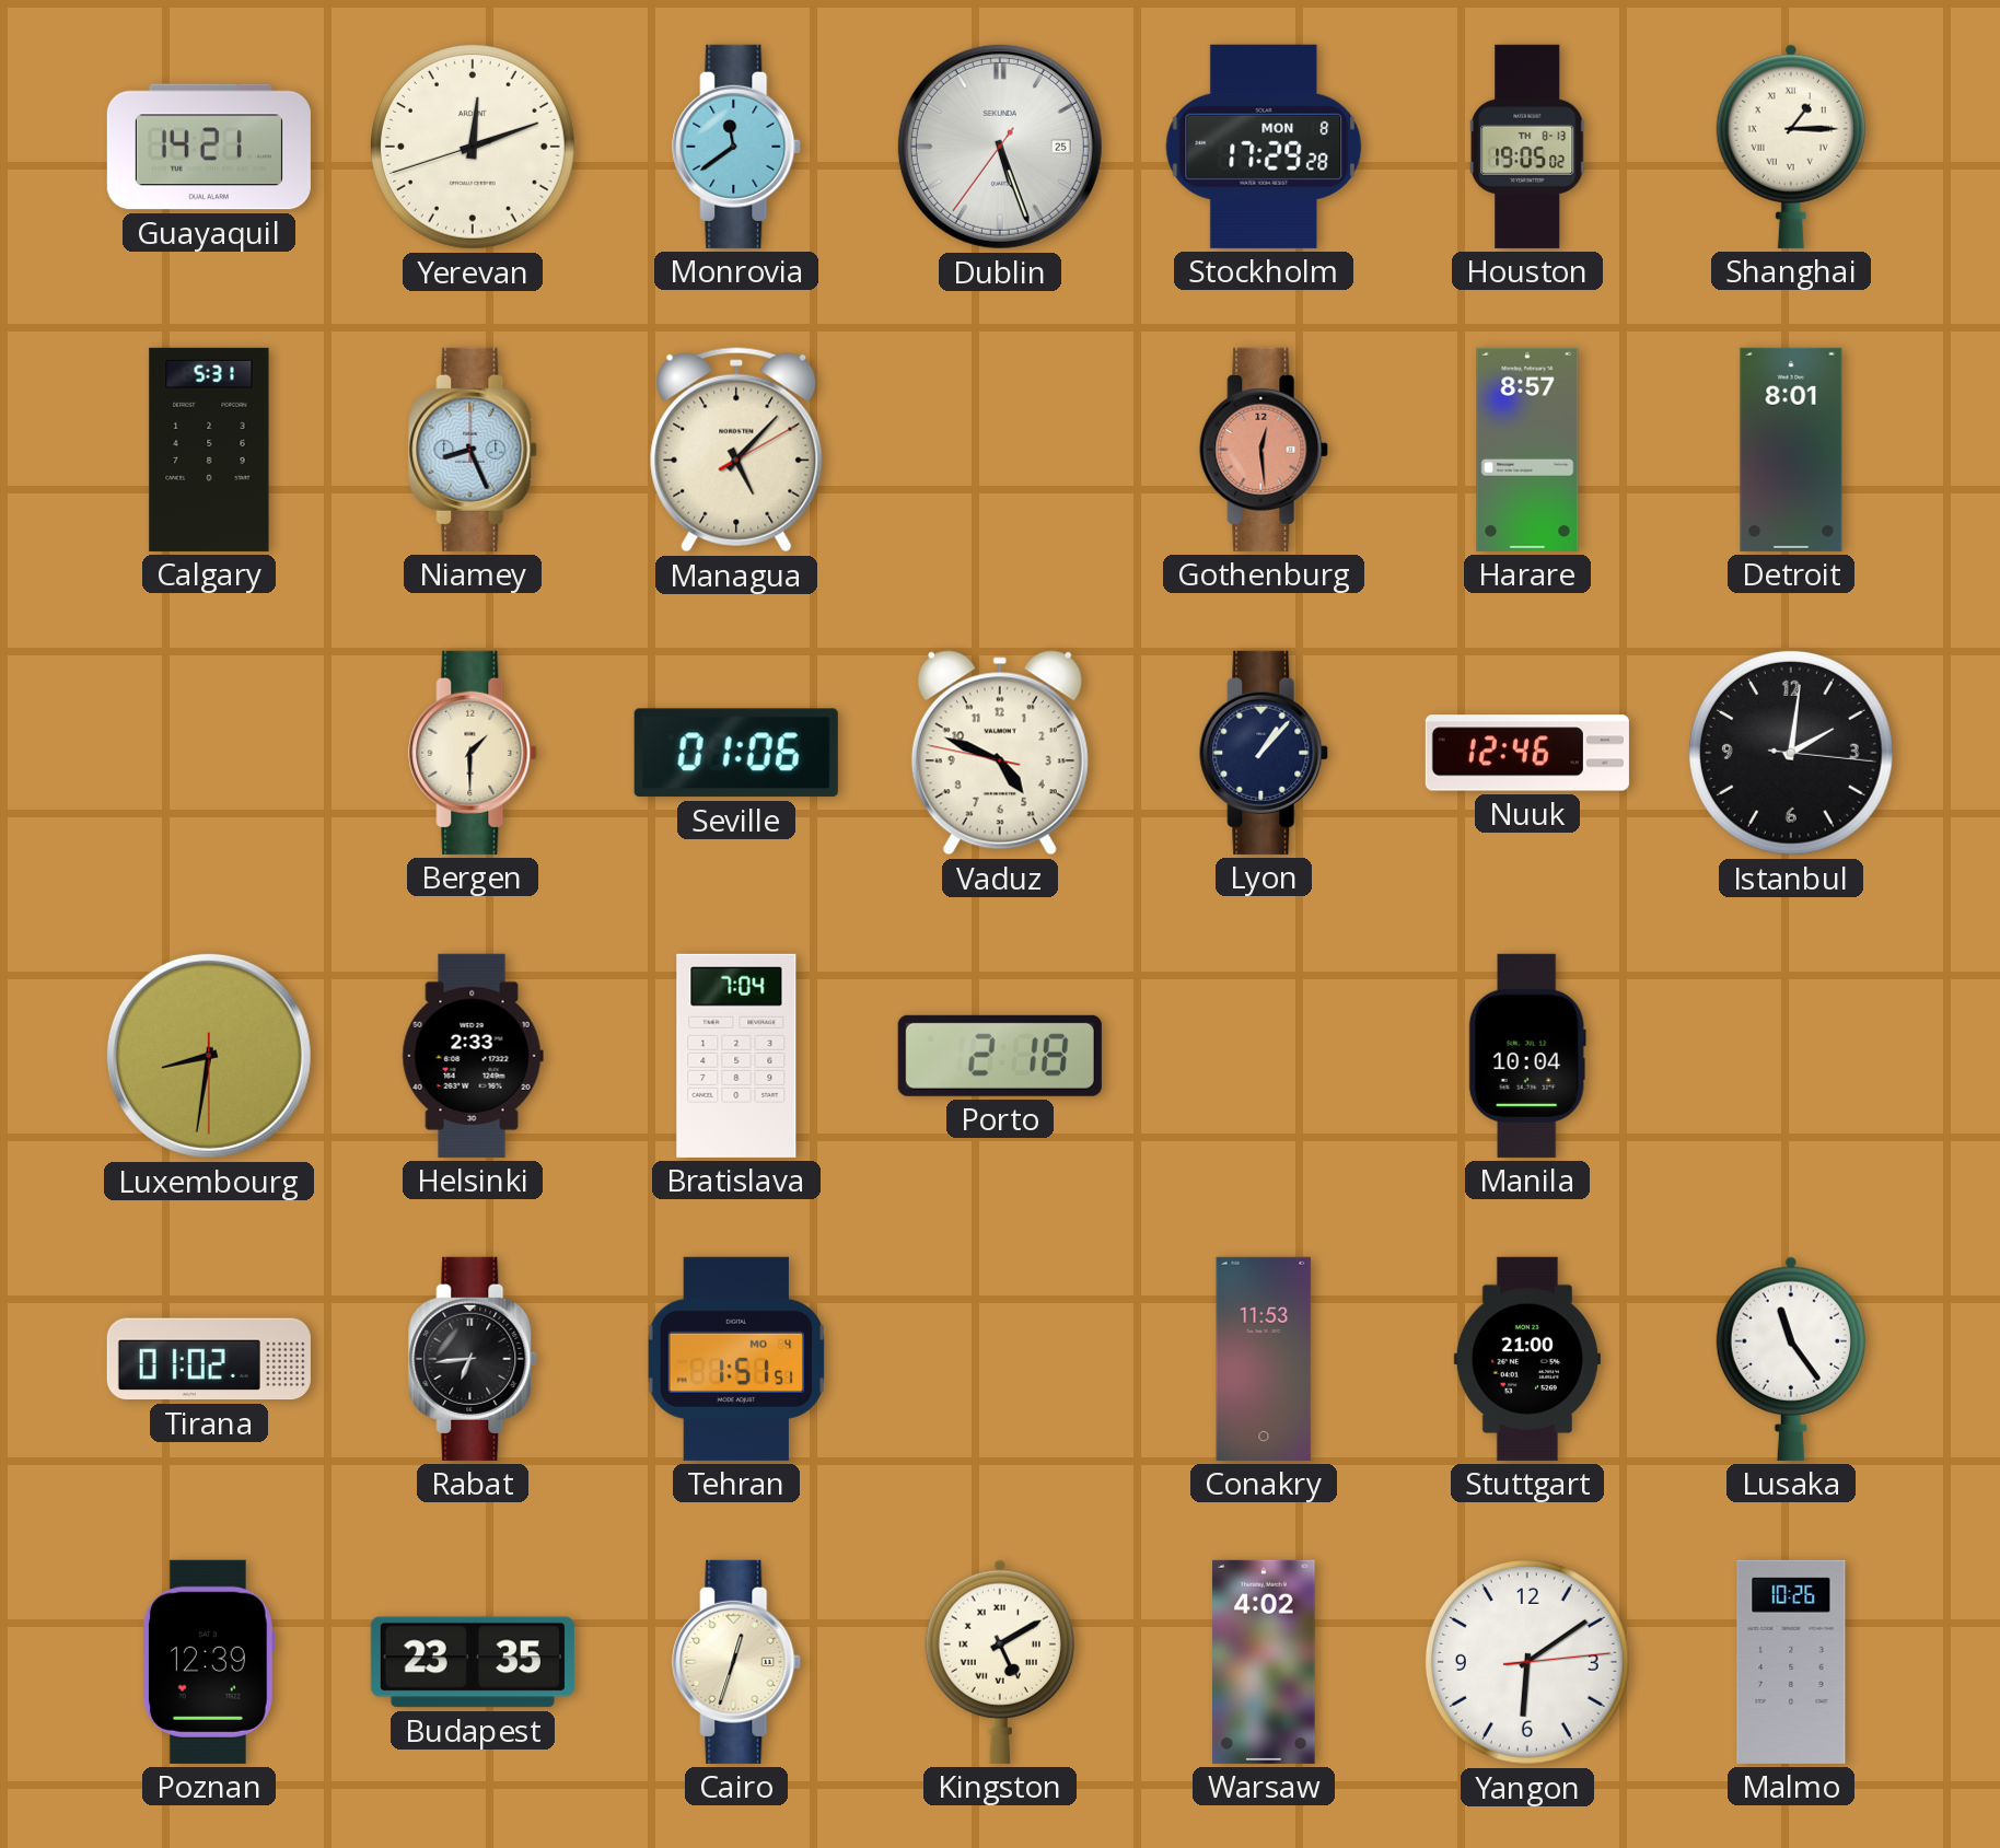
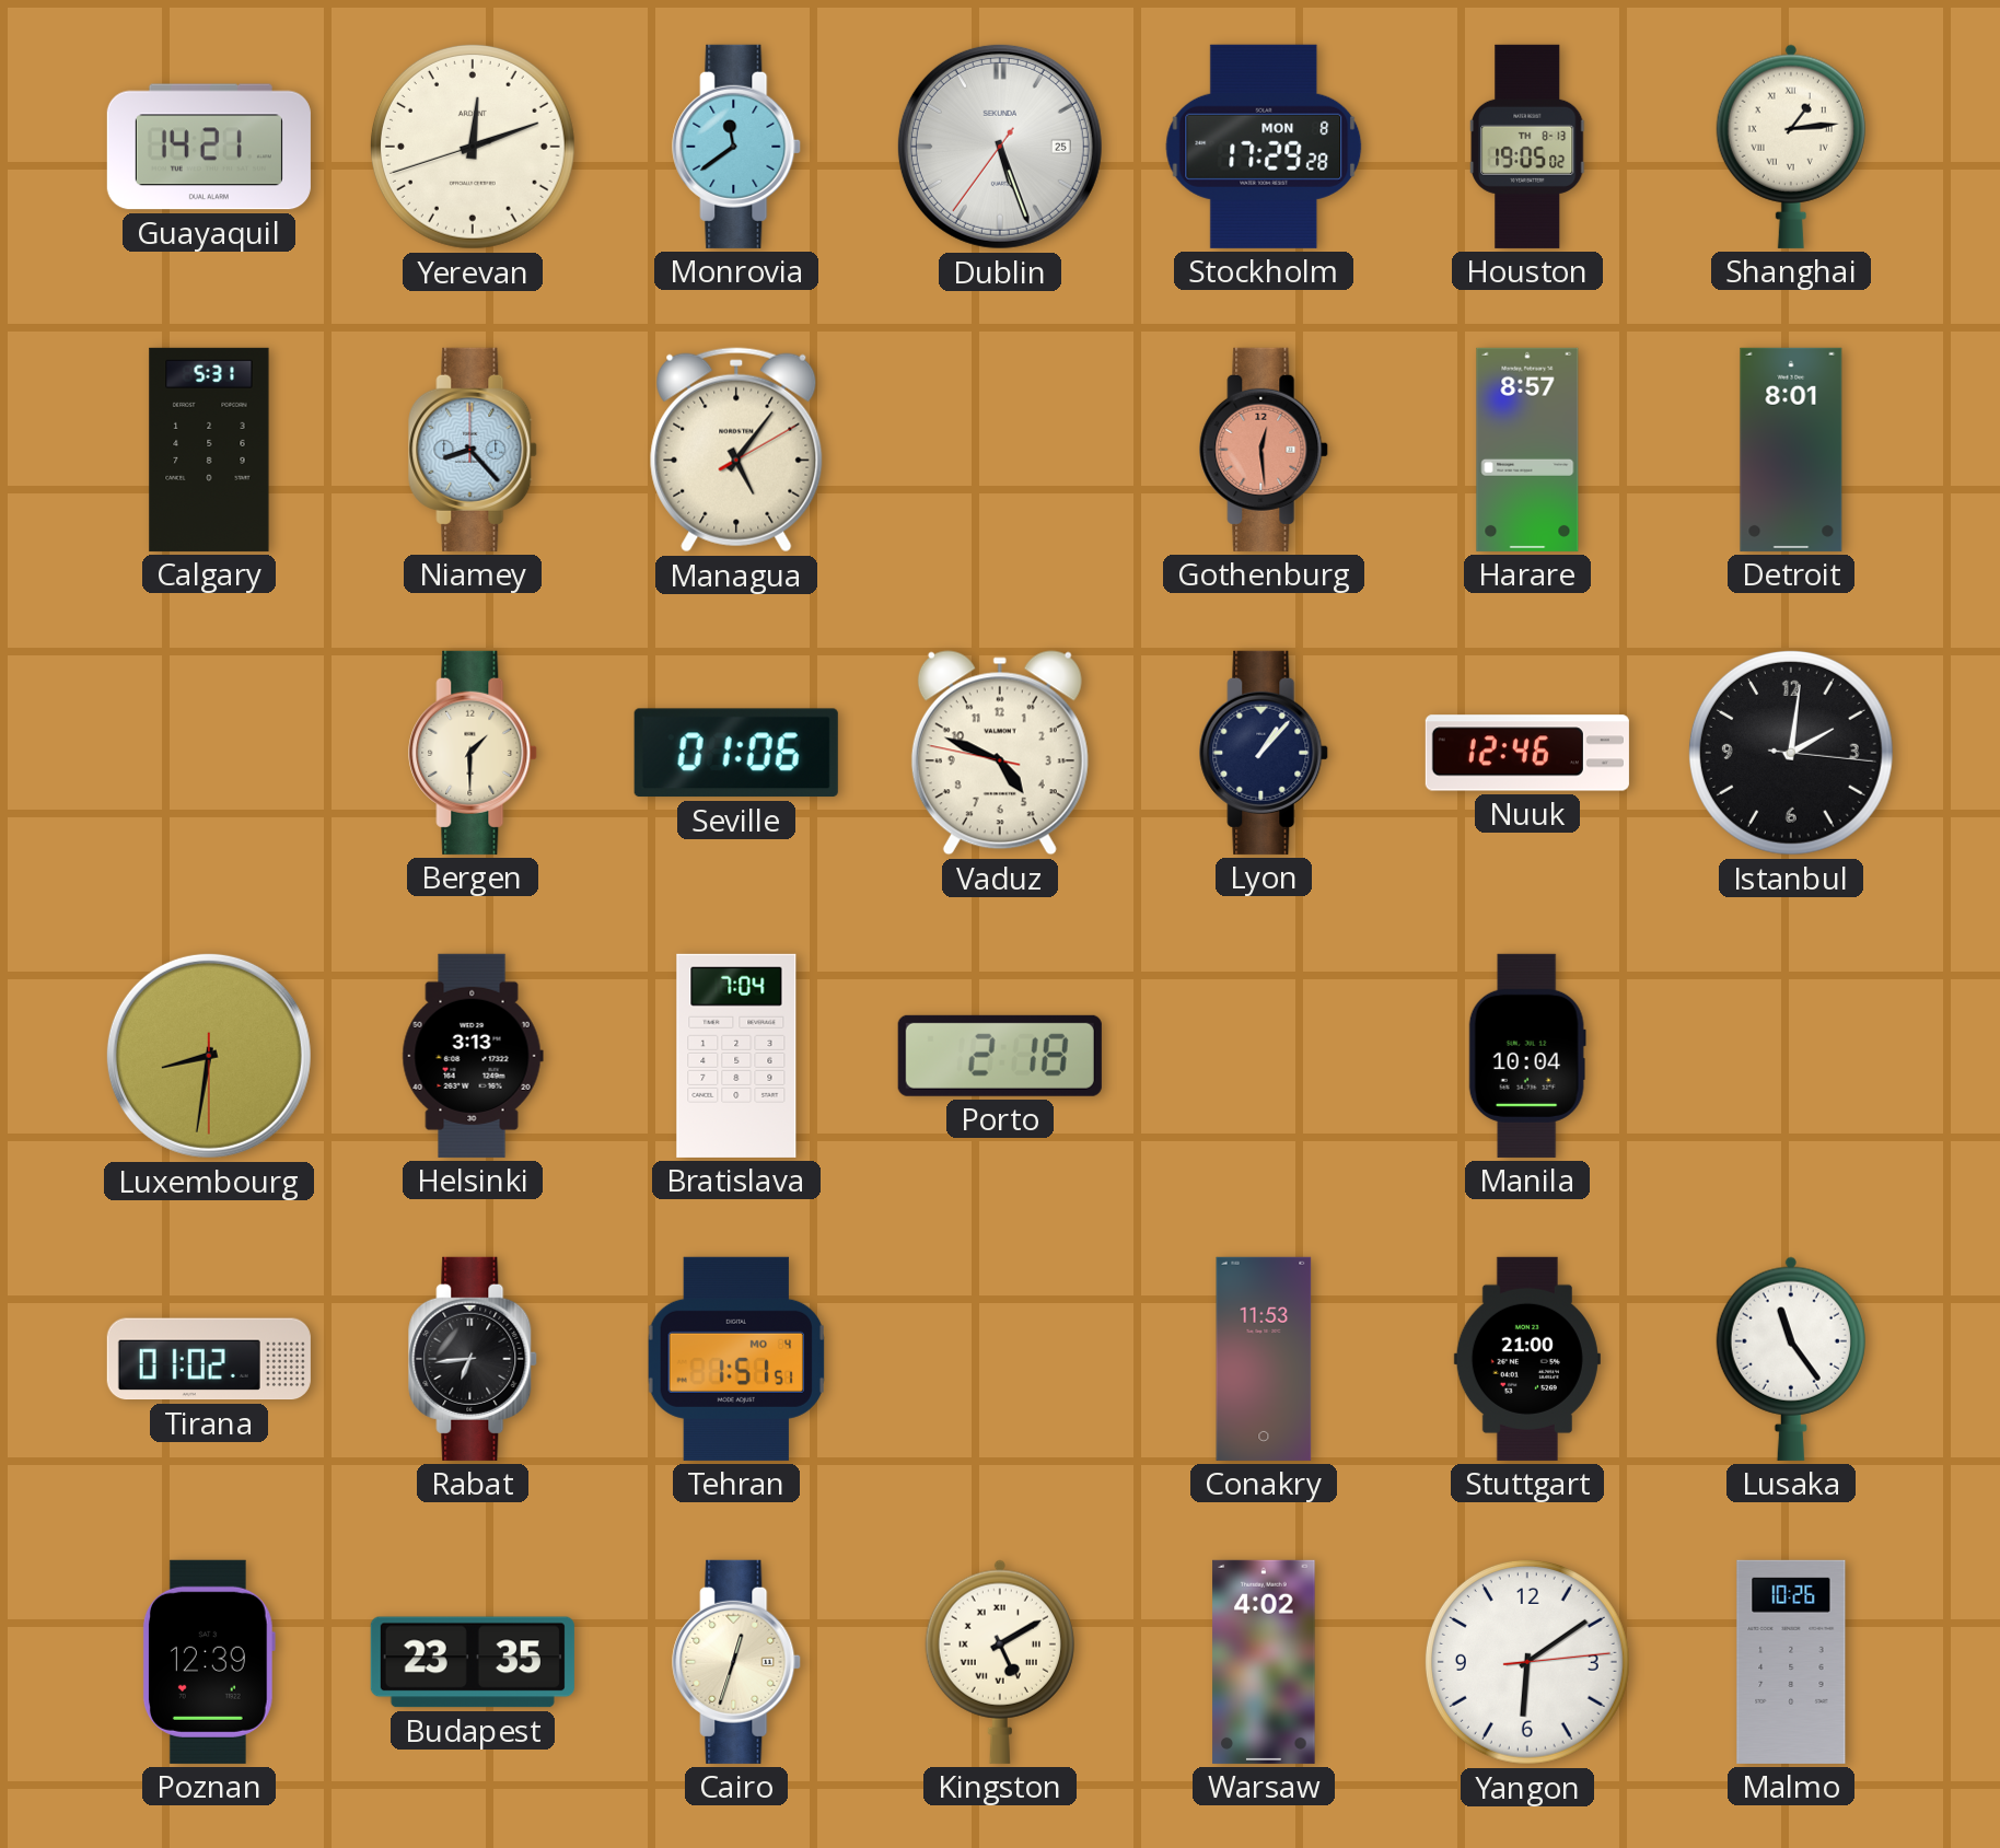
Shanghai: 1:15 -> 1:14
Niamey: 8:26 -> 8:23
Managua: 5:07 -> 5:06
Helsinki: 2:33 -> 3:13
